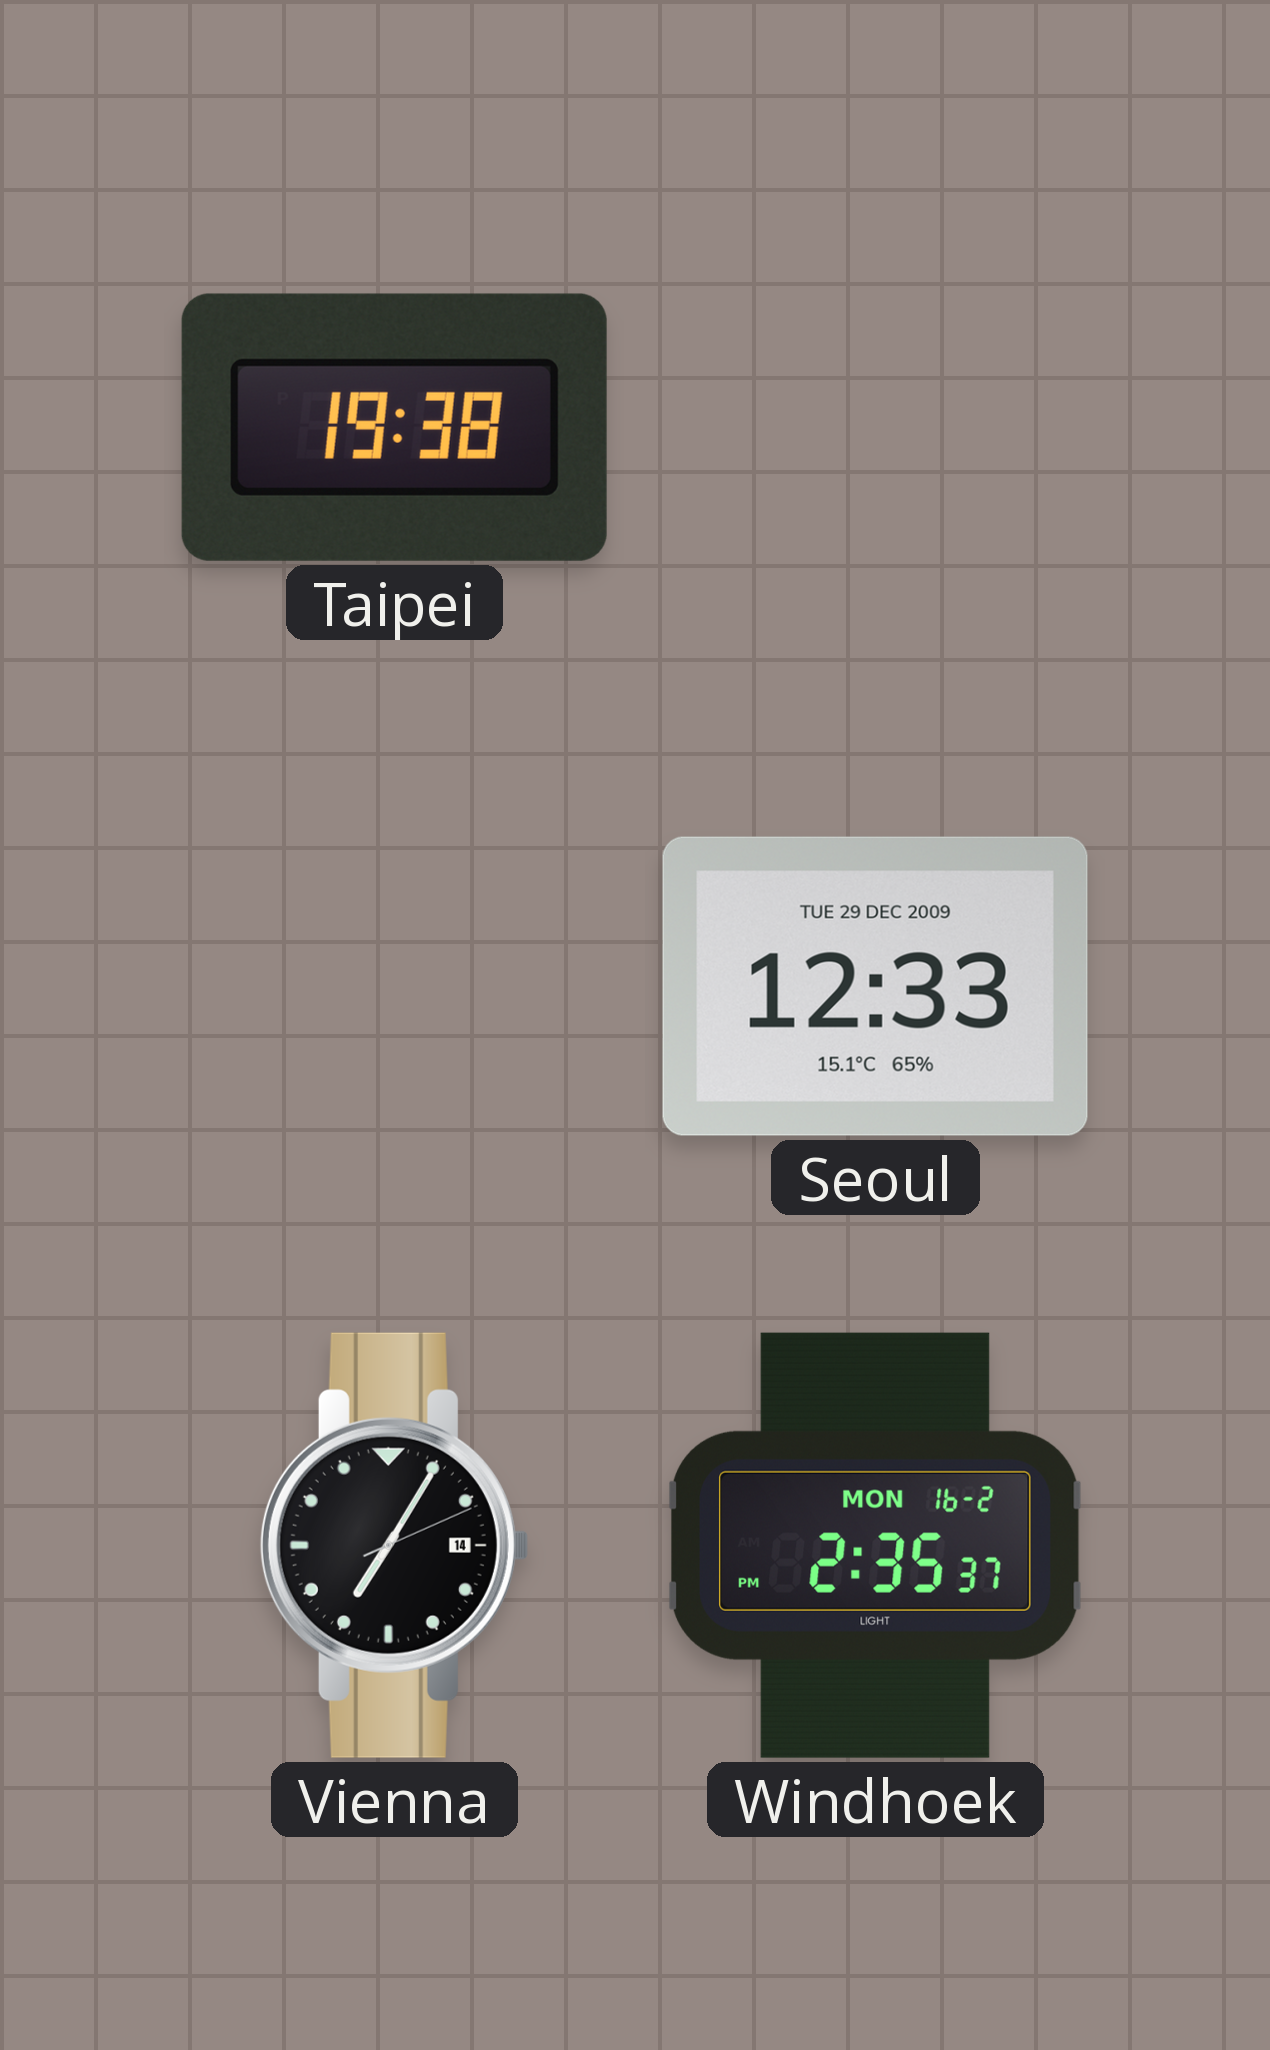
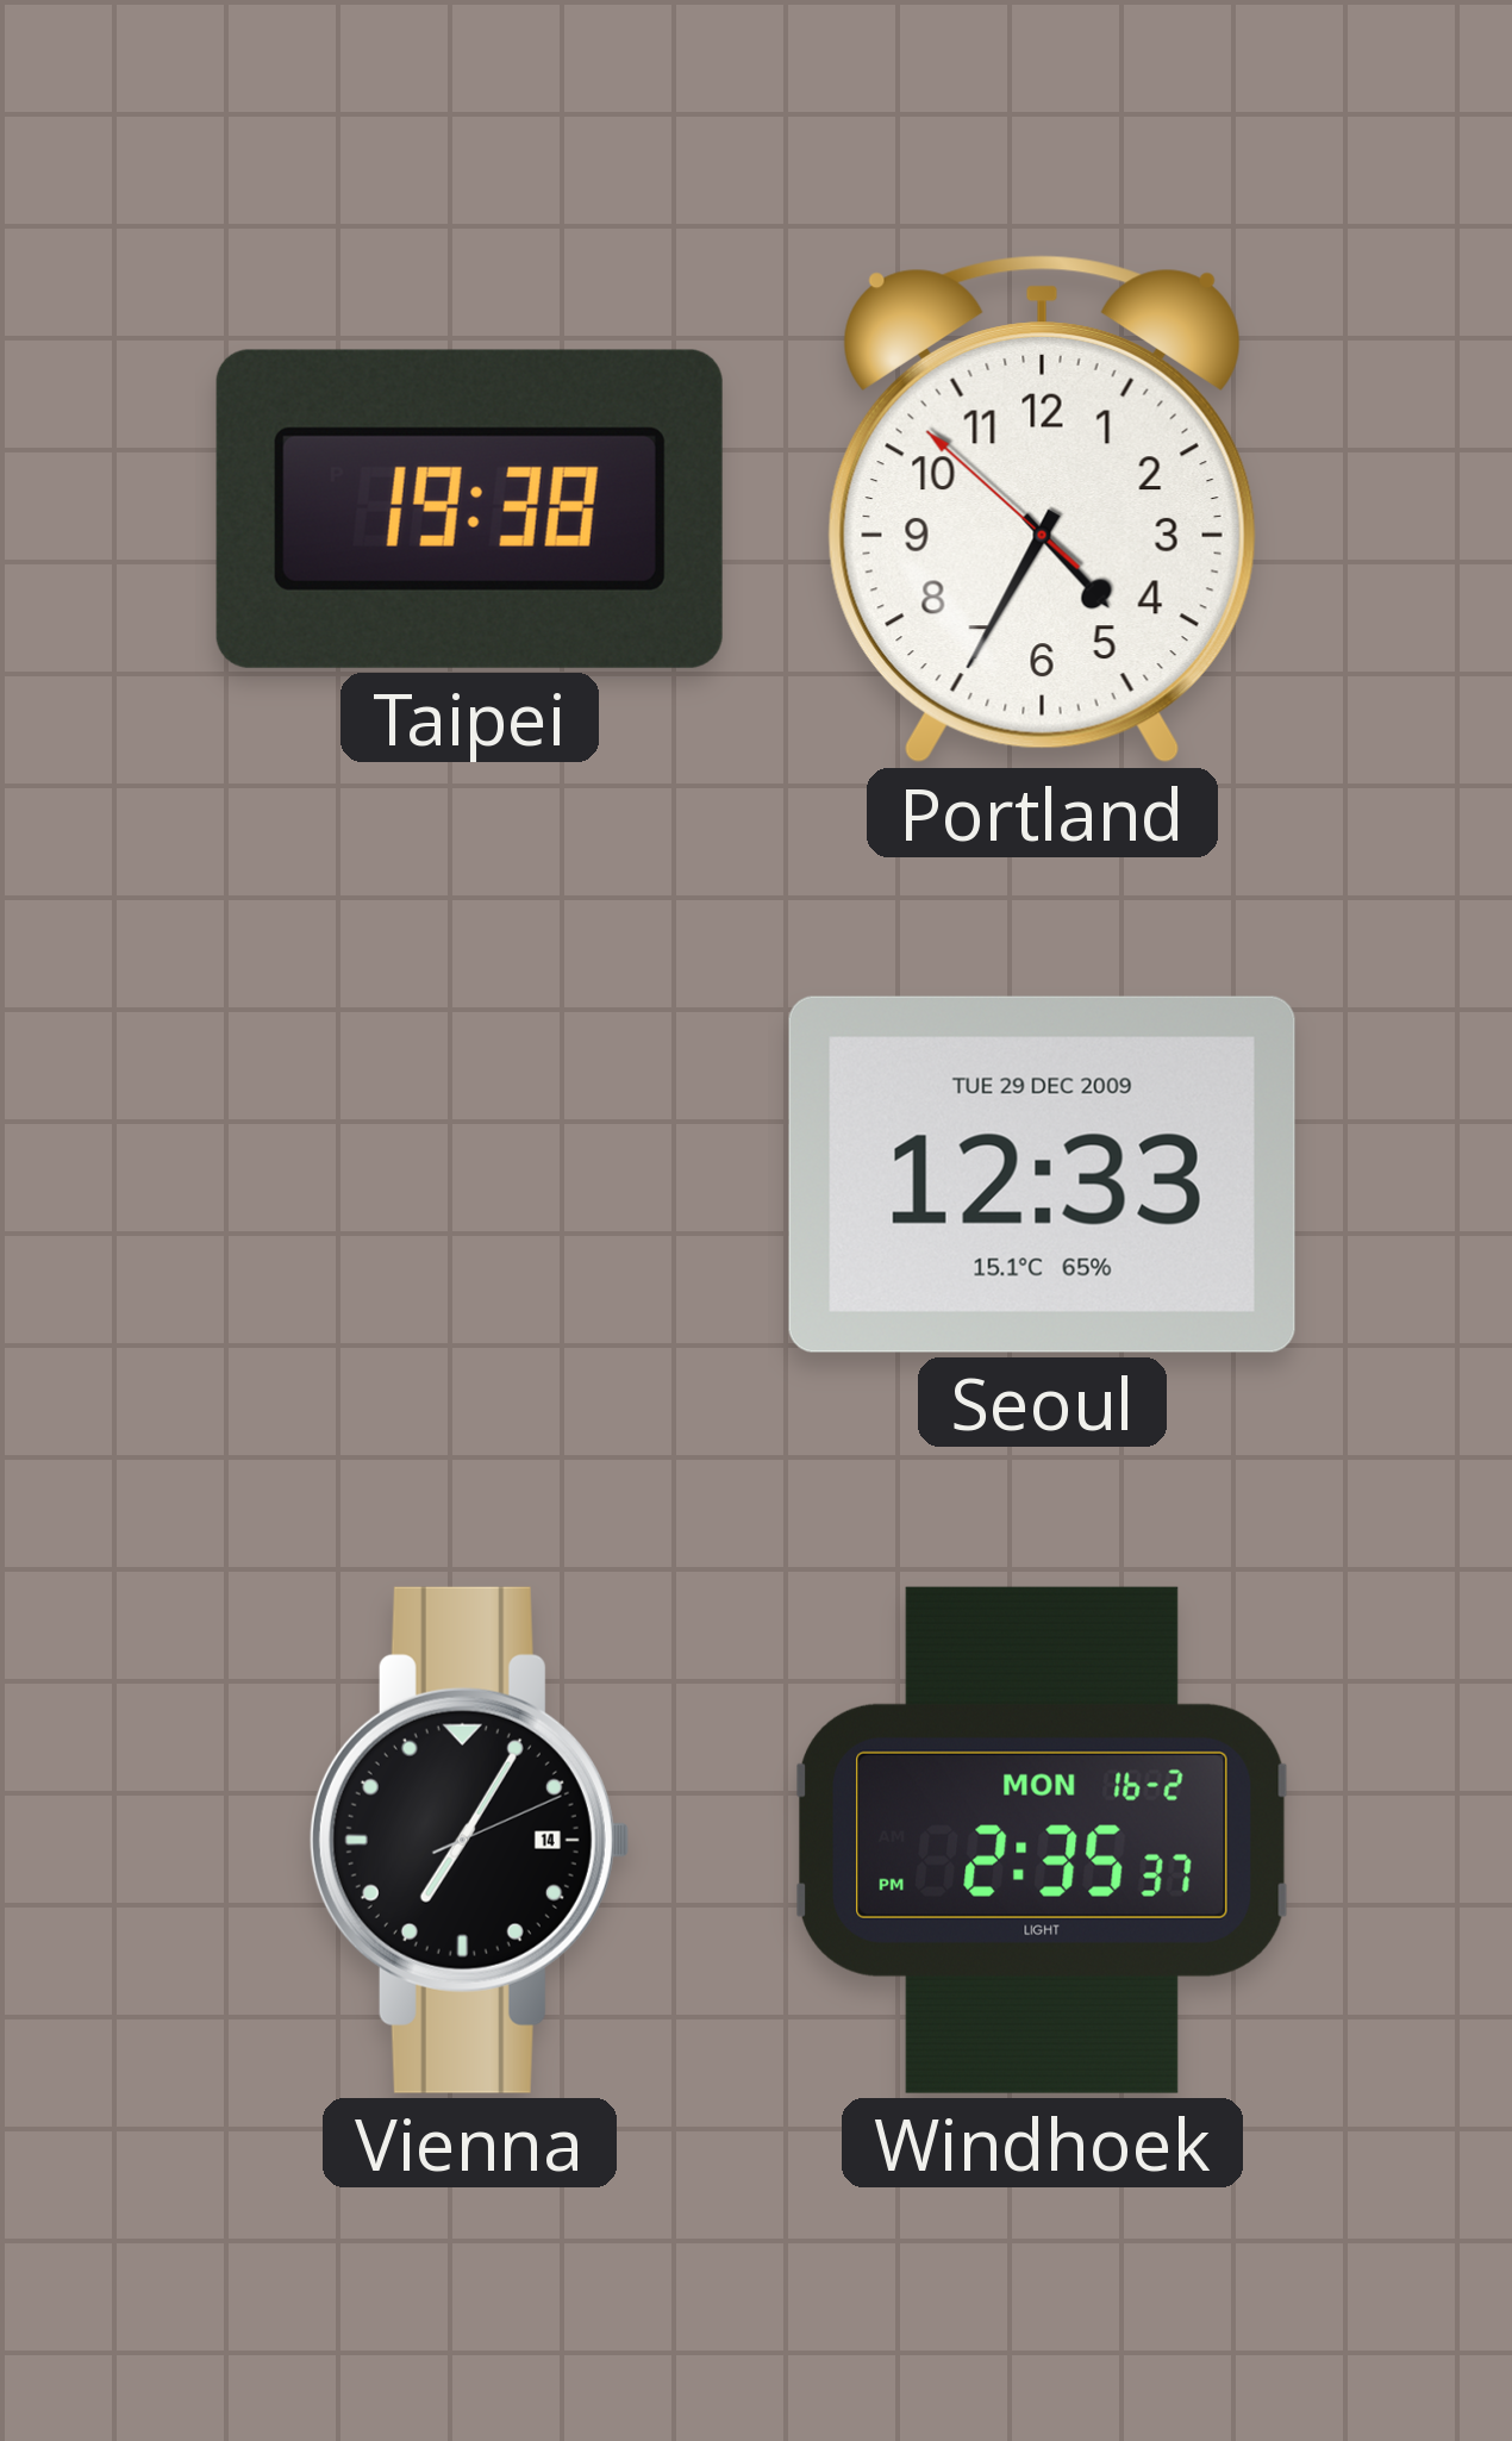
Portland: none -> 4:34
